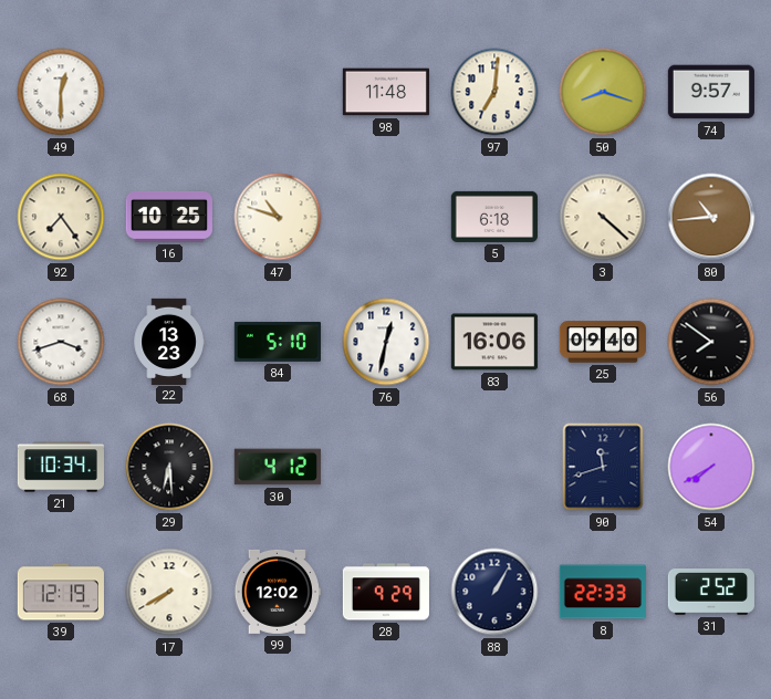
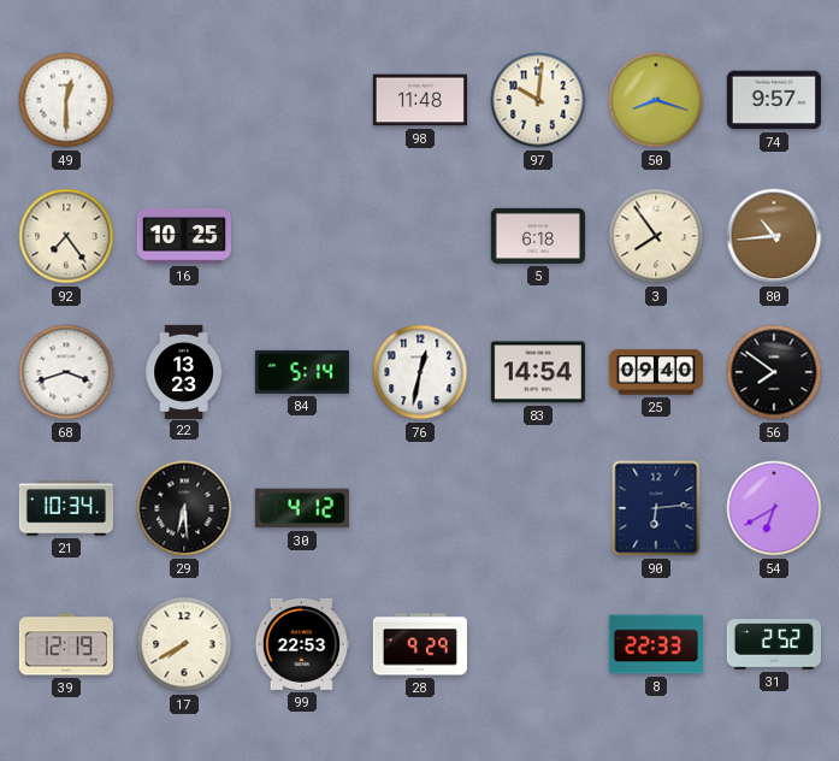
97: 7:01 -> 10:01
47: 10:48 -> none
3: 4:22 -> 7:54
84: 5:10 -> 5:14
83: 16:06 -> 14:54
90: 11:42 -> 6:14
54: 7:40 -> 6:40
99: 12:02 -> 22:53
88: 1:05 -> none
